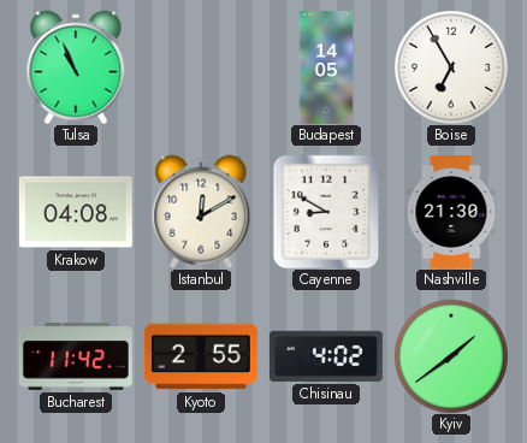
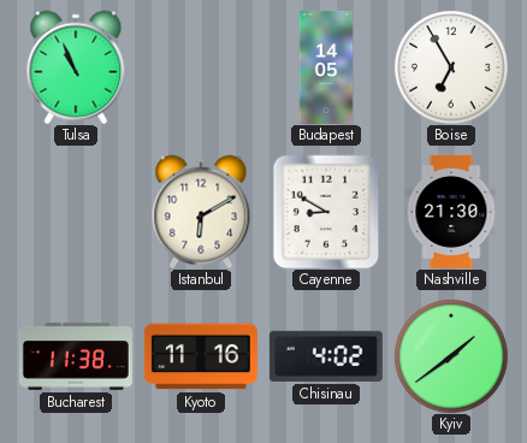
Krakow: 04:08 -> none
Istanbul: 12:10 -> 6:10
Bucharest: 11:42 -> 11:38
Kyoto: 2:55 -> 11:16
